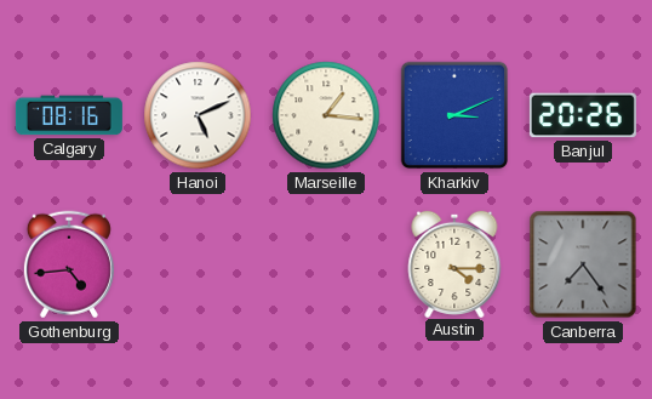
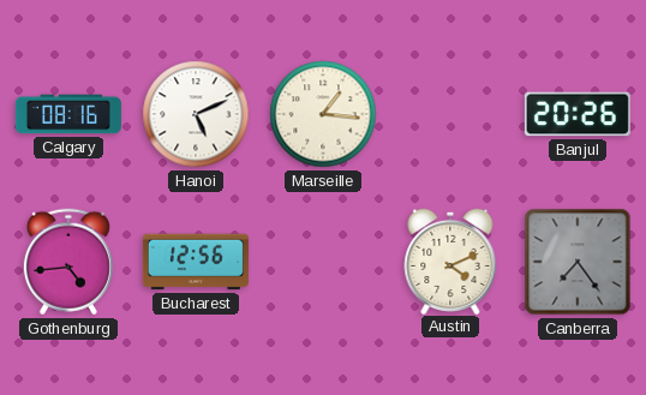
Kharkiv: 3:11 -> none
Bucharest: none -> 12:56
Austin: 4:15 -> 4:11
